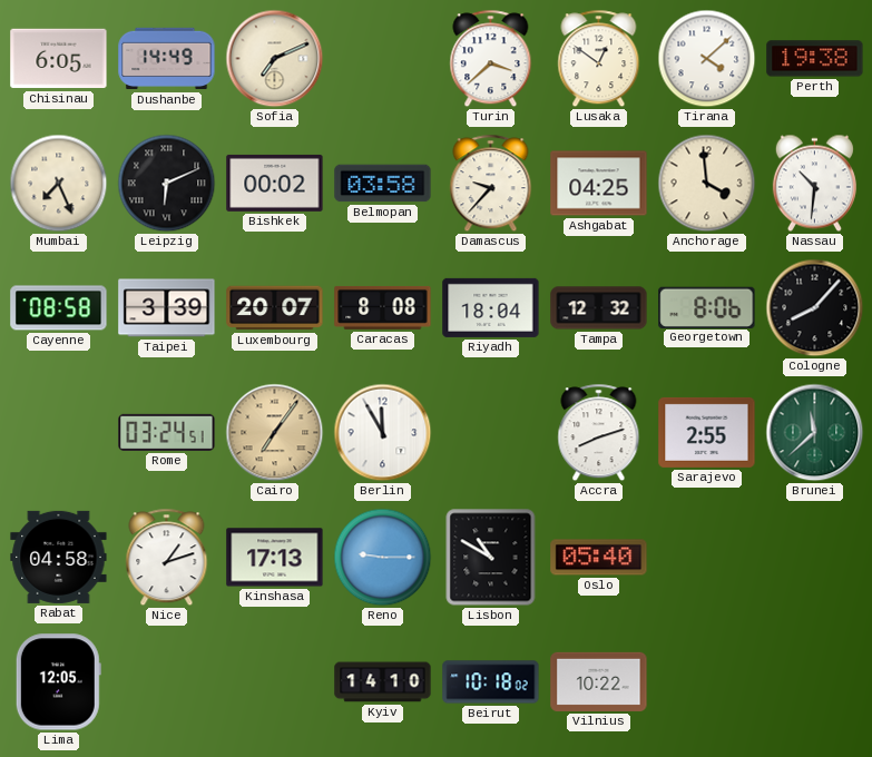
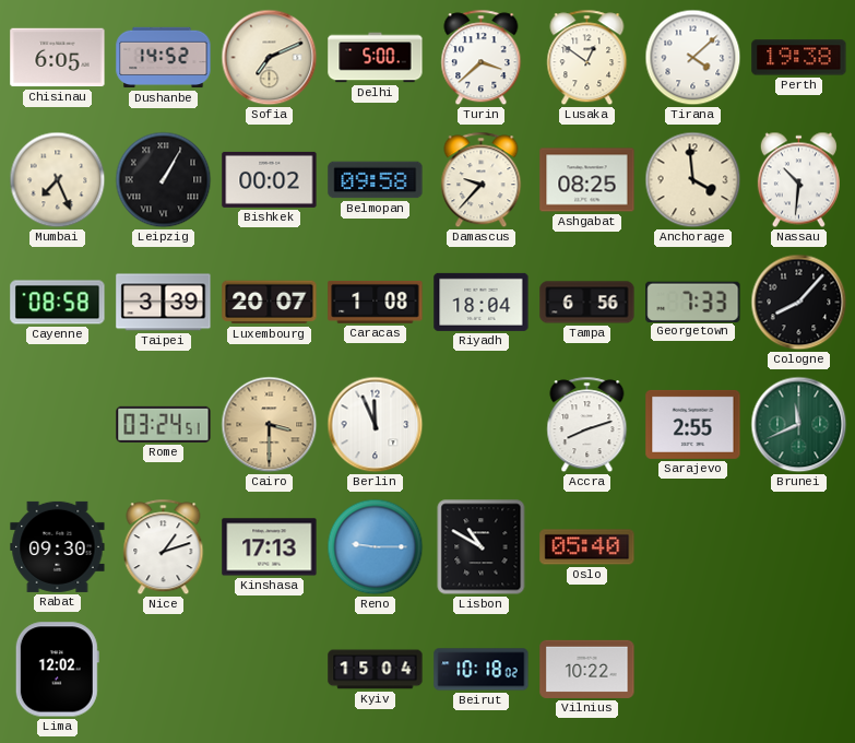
Dushanbe: 14:49 -> 14:52
Delhi: none -> 5:00
Leipzig: 6:11 -> 1:05
Belmopan: 03:58 -> 09:58
Ashgabat: 04:25 -> 08:25
Caracas: 8:08 -> 1:08
Tampa: 12:32 -> 6:56
Georgetown: 8:06 -> 7:33
Cairo: 7:06 -> 3:30
Berlin: 11:55 -> 11:56
Brunei: 11:38 -> 11:41
Rabat: 04:58 -> 09:30
Lima: 12:05 -> 12:02
Kyiv: 14:10 -> 15:04
